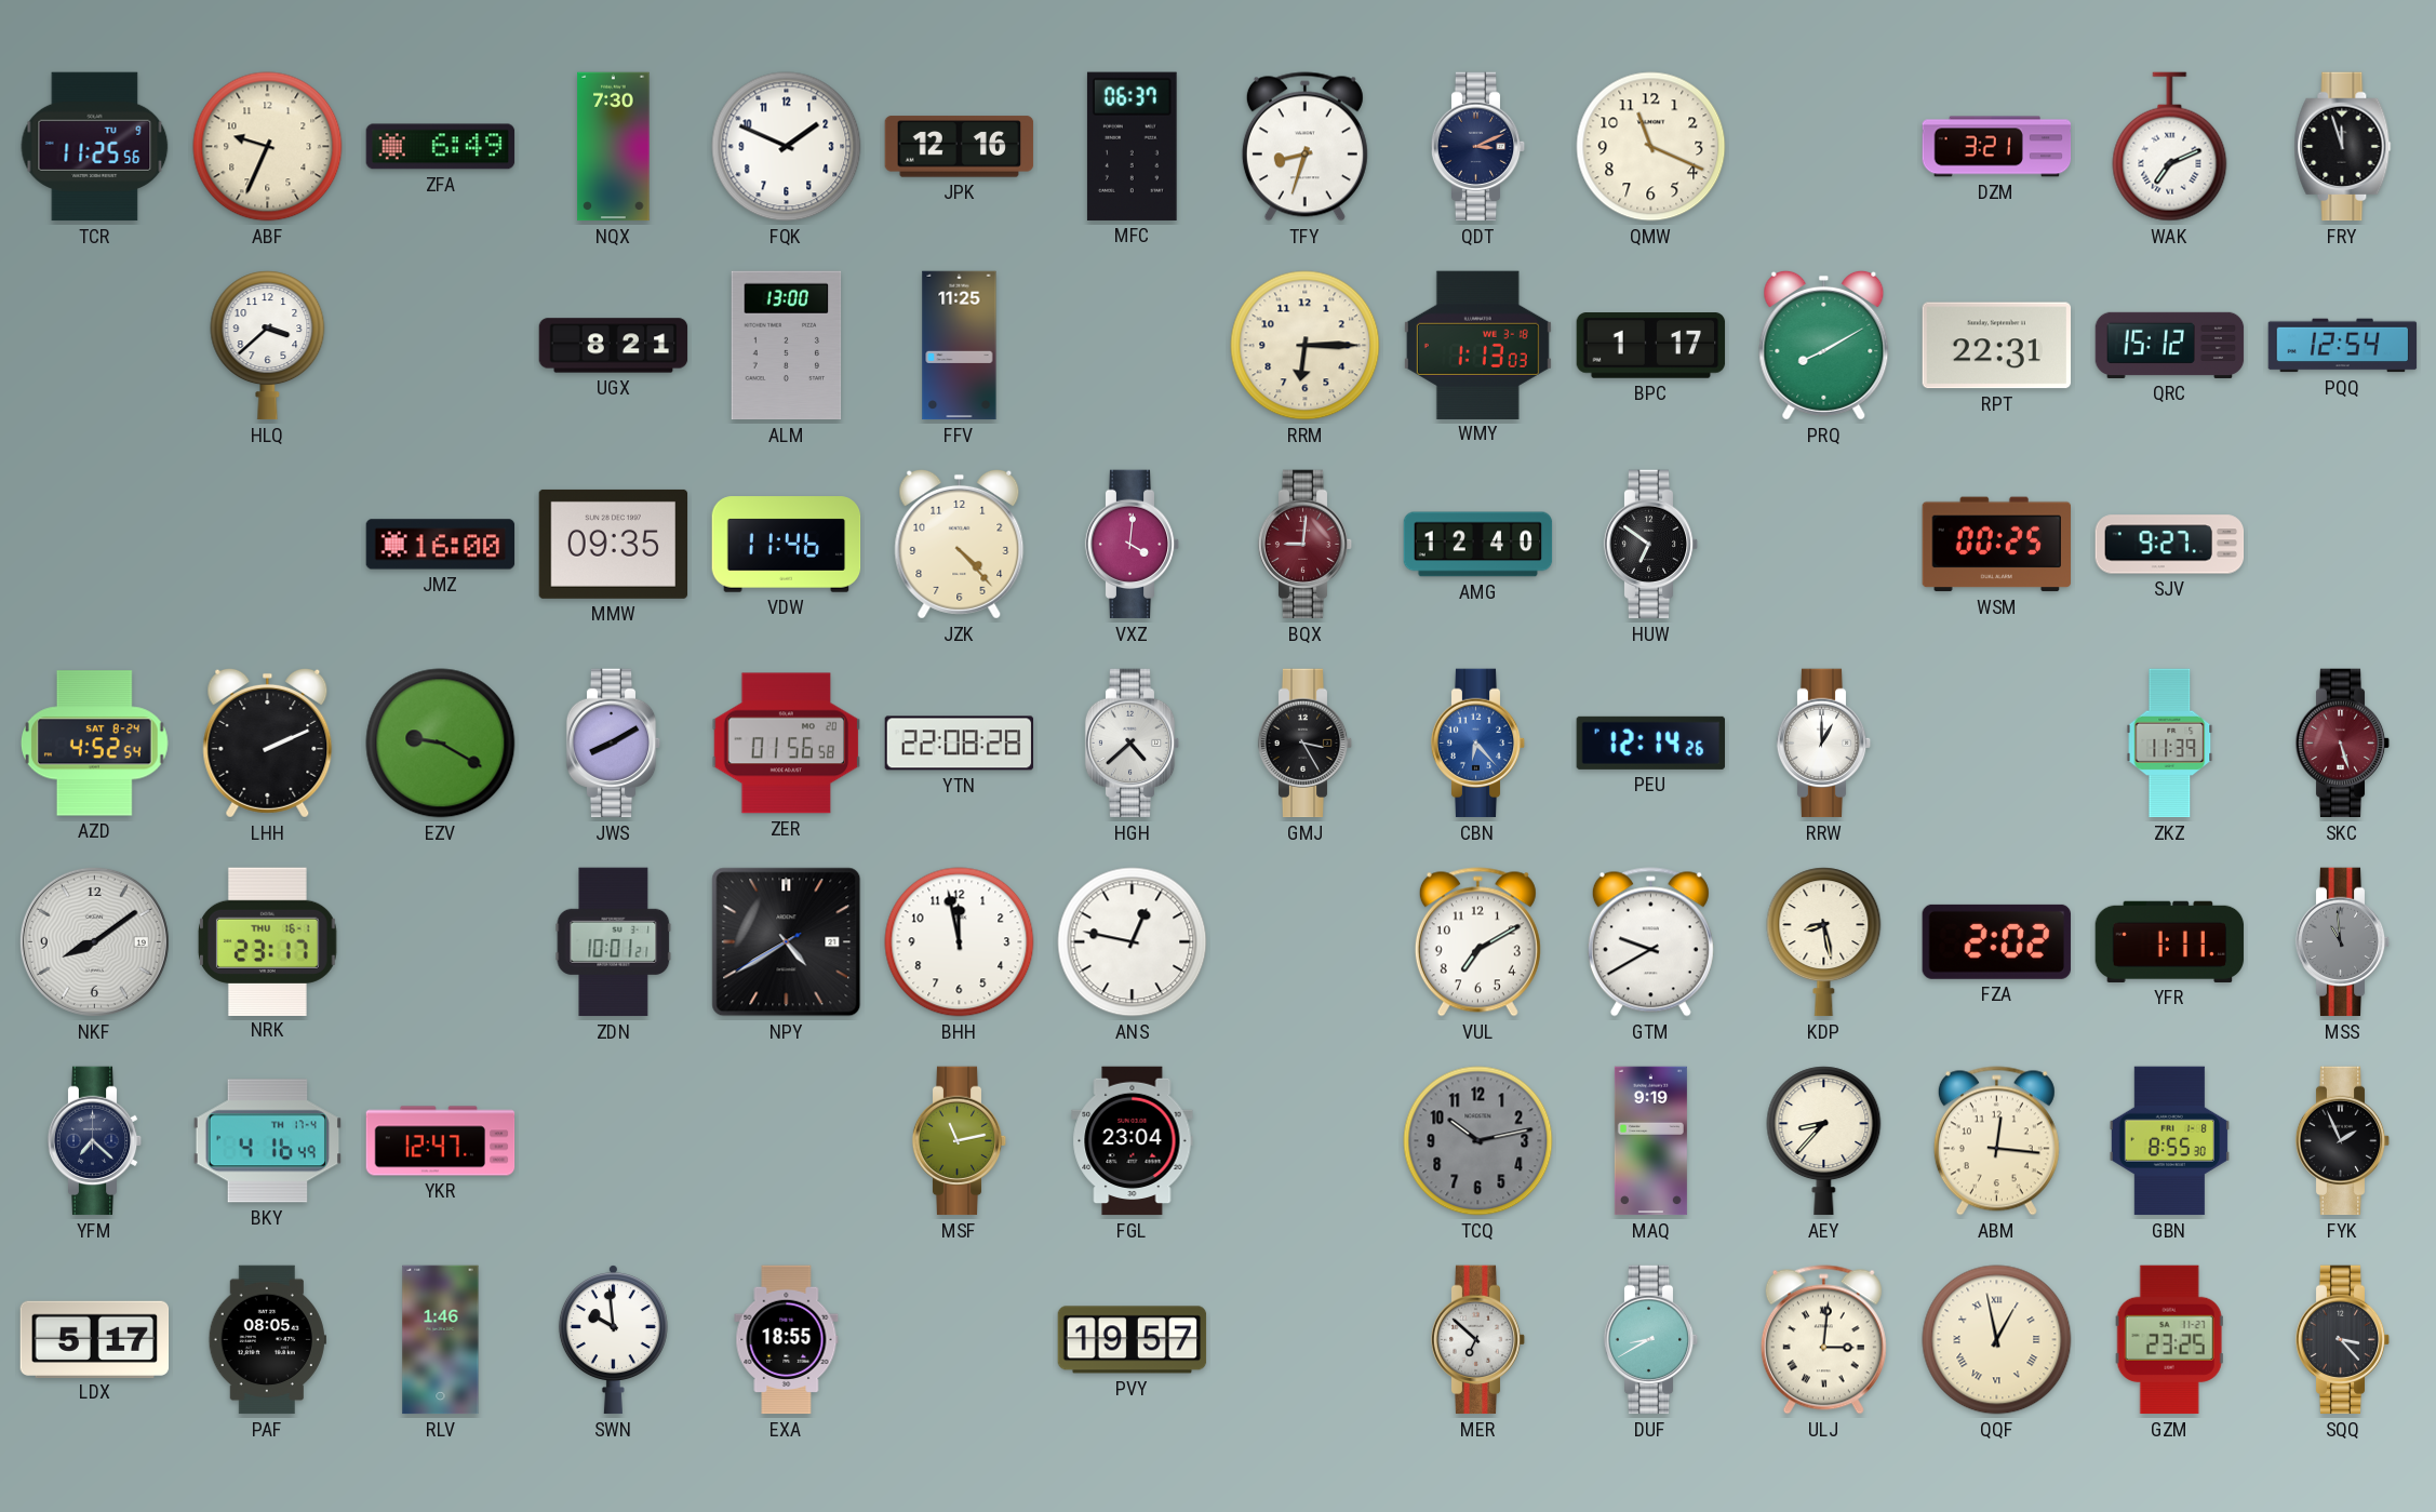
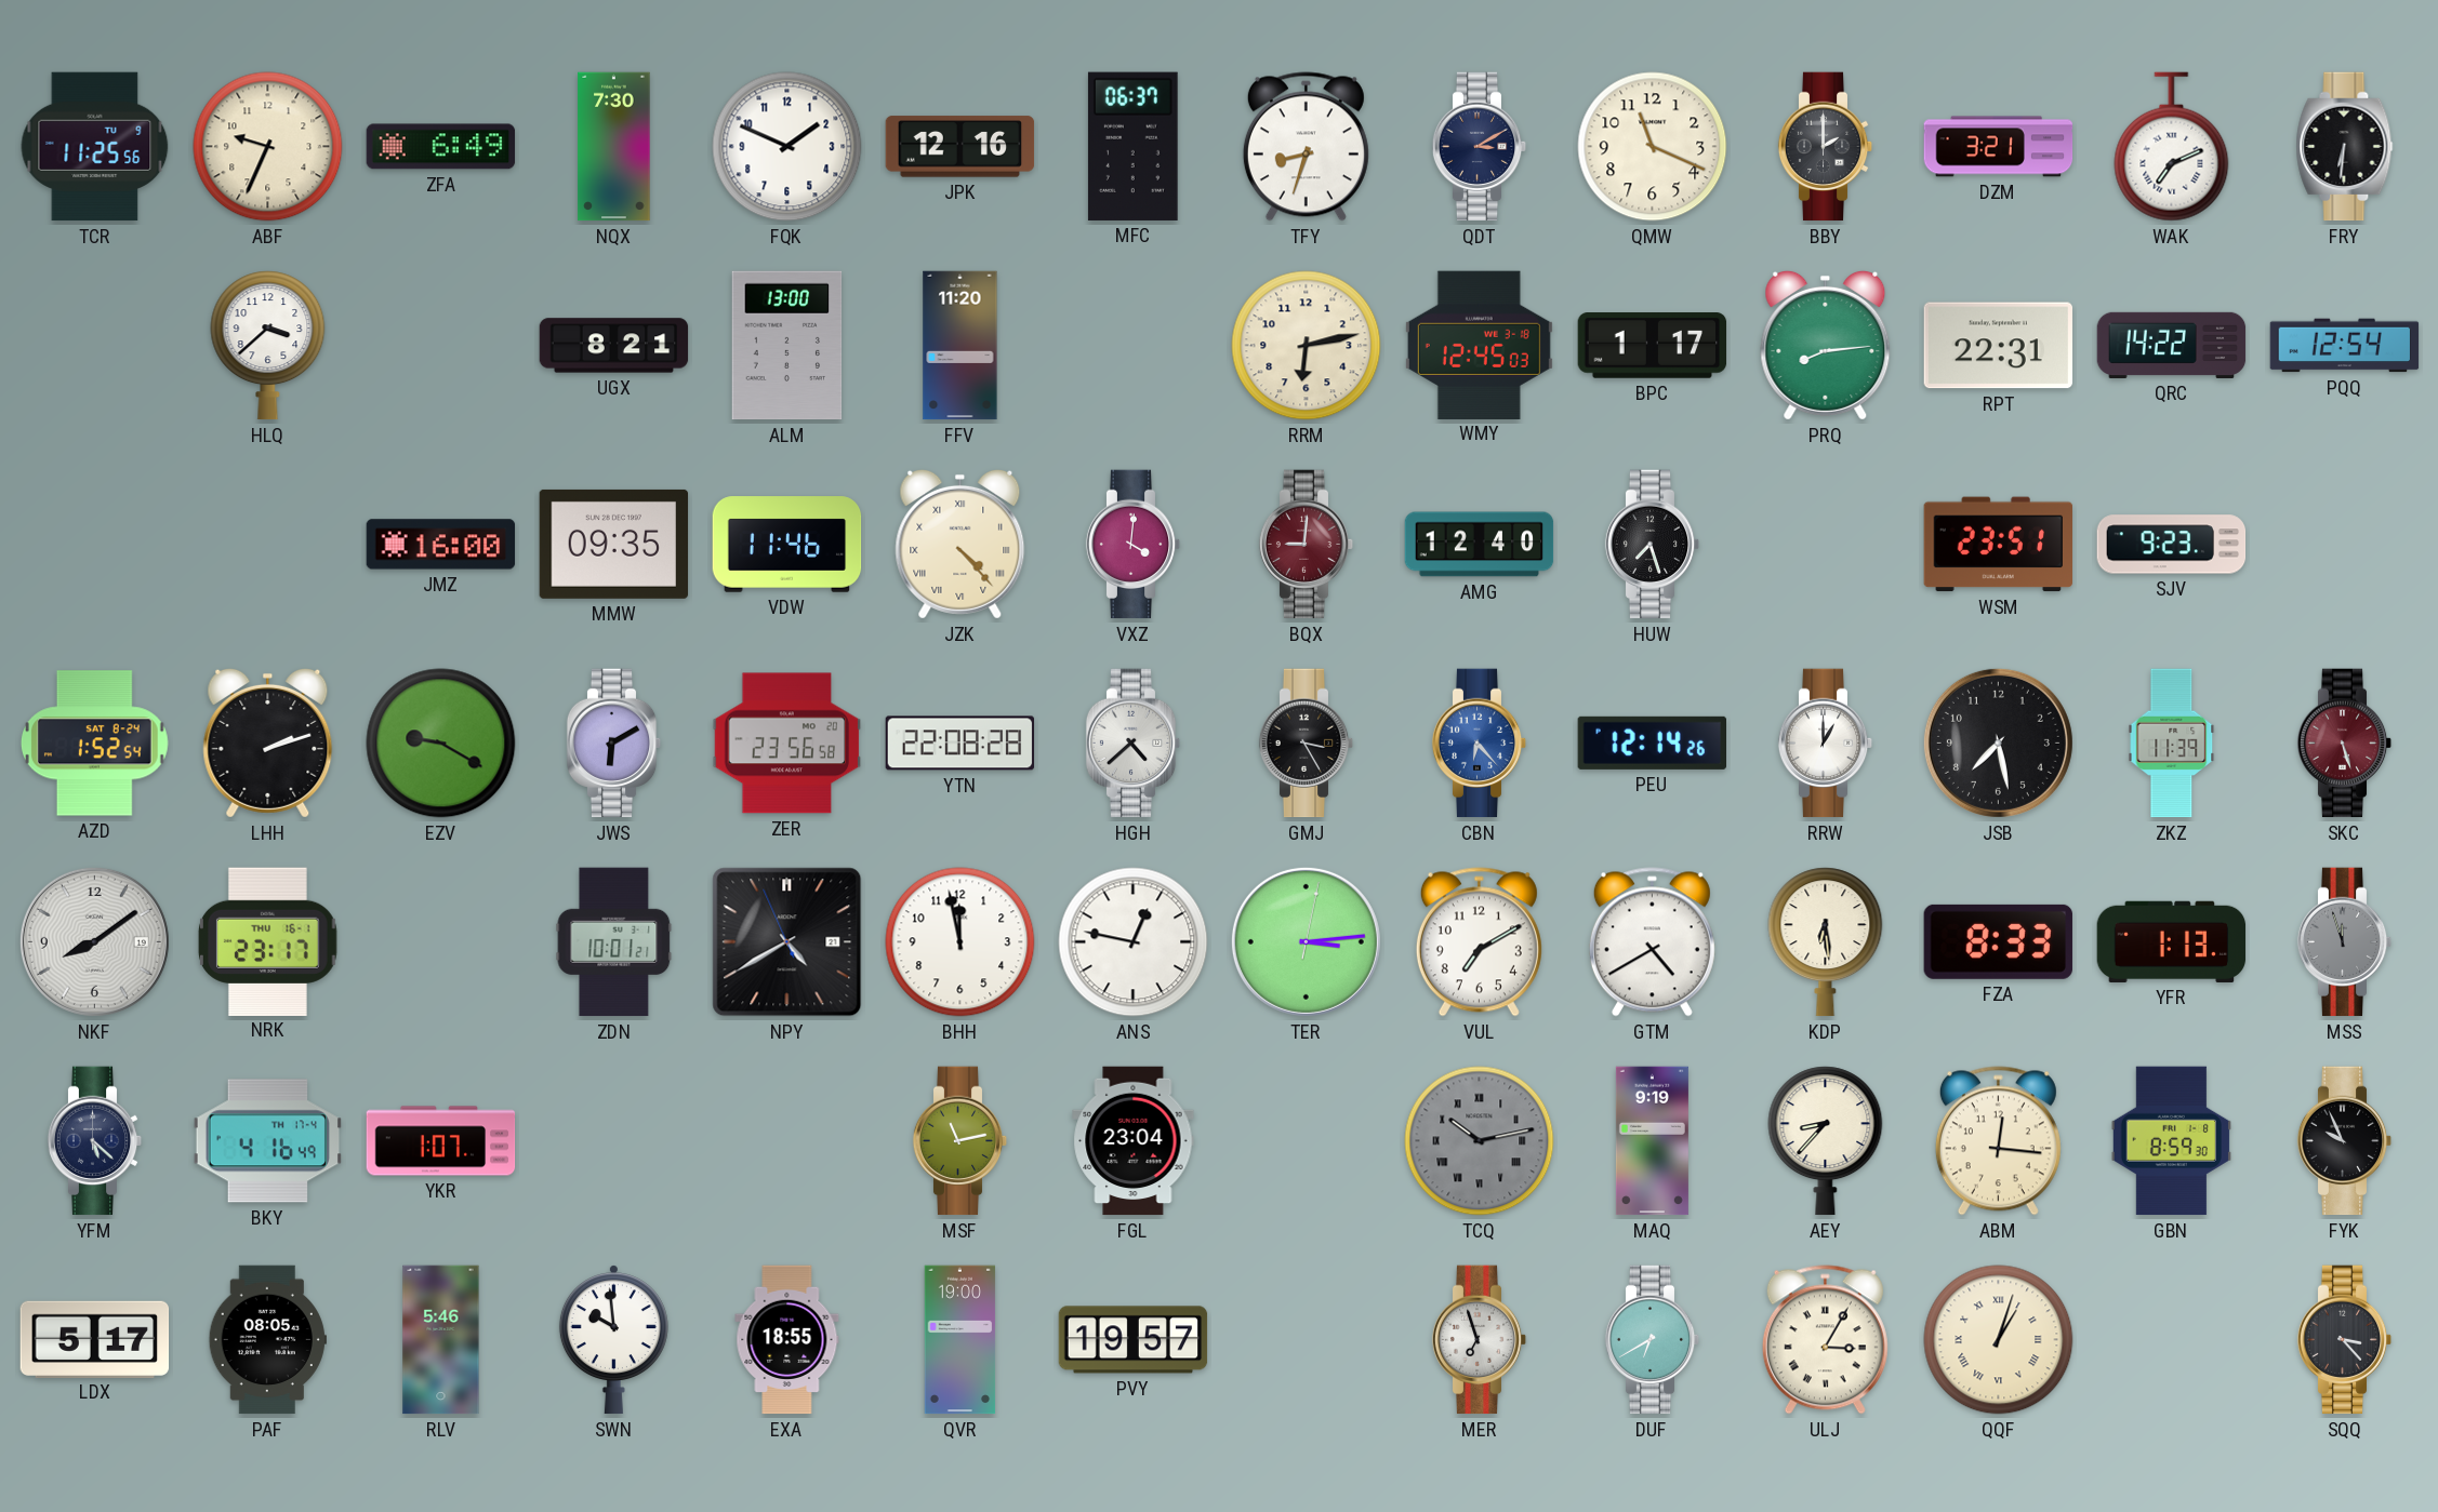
QDT: 3:11 -> 3:10
BBY: none -> 2:00
FRY: 11:57 -> 6:31
FFV: 11:25 -> 11:20
RRM: 6:15 -> 6:13
WMY: 1:13 -> 12:45
PRQ: 8:10 -> 8:14
QRC: 15:12 -> 14:22
JZK numerals: Arabic -> Roman
HUW: 6:51 -> 7:27
WSM: 00:25 -> 23:51
SJV: 9:27 -> 9:23
AZD: 4:52 -> 1:52
LHH: 2:11 -> 2:12
JWS: 8:10 -> 6:10
ZER: 01:56 -> 23:56
JSB: none -> 7:28
NPY: 4:39:40 -> 4:39:56
TER: none -> 3:14
GTM: 9:40 -> 4:40
KDP: 8:28 -> 6:29
FZA: 2:02 -> 8:33
YFR: 1:11 -> 1:13
MSS: 10:59 -> 11:57
YFM: 7:22 -> 5:22
YKR: 12:47 -> 1:07
TCQ numerals: Arabic -> Roman
GBN: 8:55 -> 8:59
FYK: 1:56 -> 9:56
RLV: 1:46 -> 5:46
QVR: none -> 19:00
MER: 6:52 -> 6:57
DUF: 8:40 -> 6:40
ULJ: 3:01 -> 3:05
QQF: 12:58 -> 1:03
GZM: 23:25 -> none
